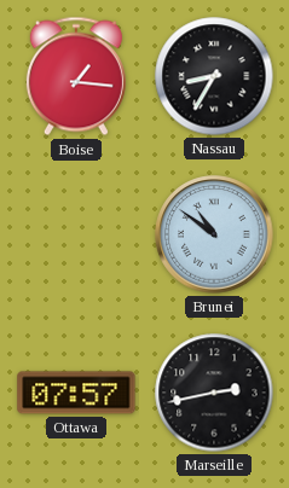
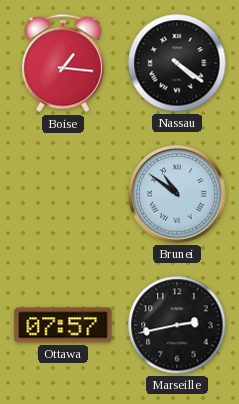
Nassau: 8:35 -> 4:21
